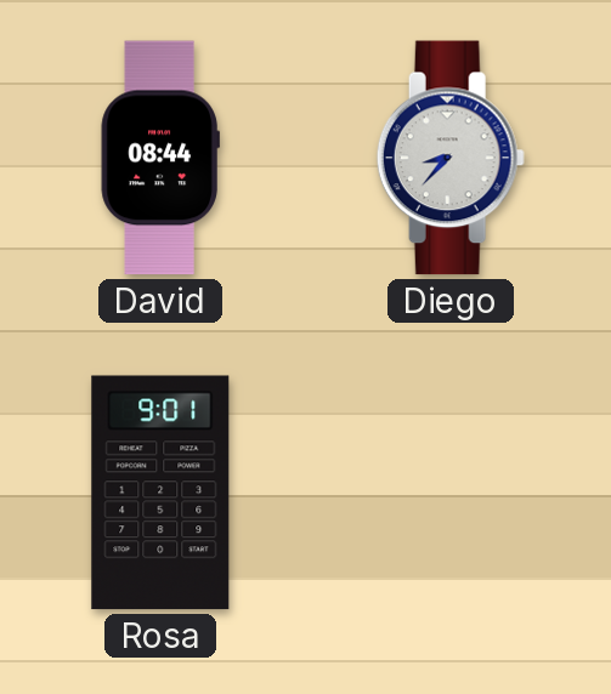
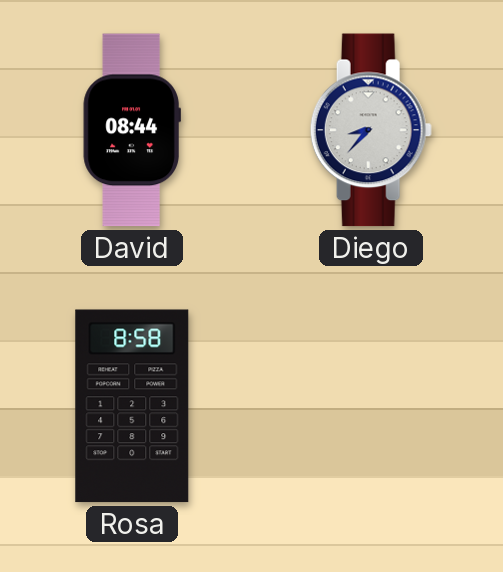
Rosa: 9:01 -> 8:58
